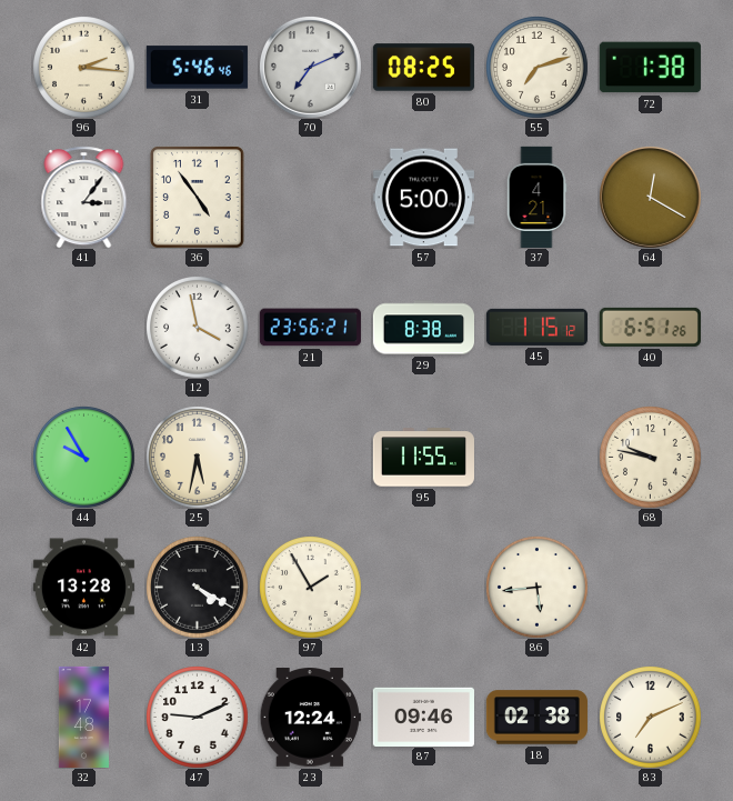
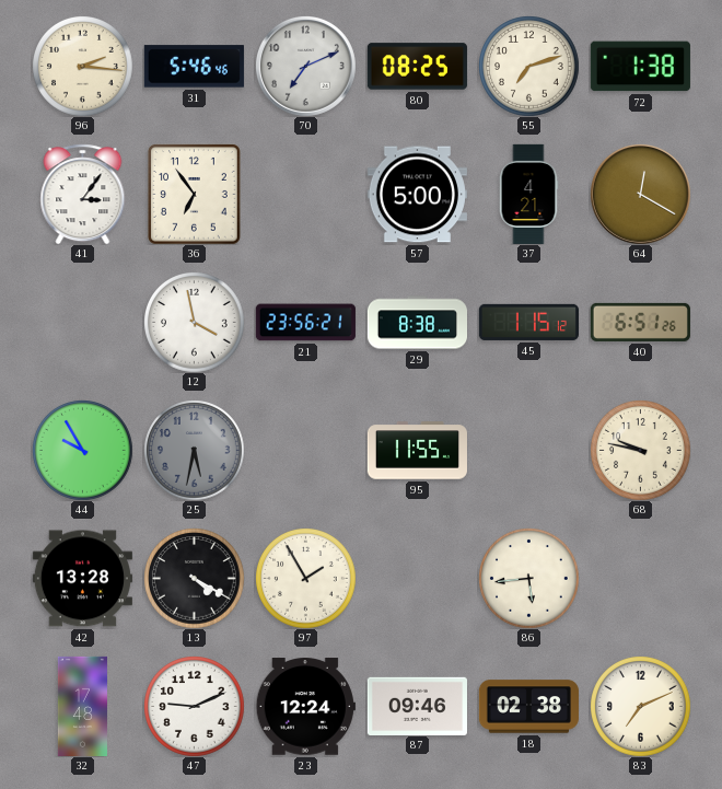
36: 4:54 -> 6:54
25 dial: cream -> grey
